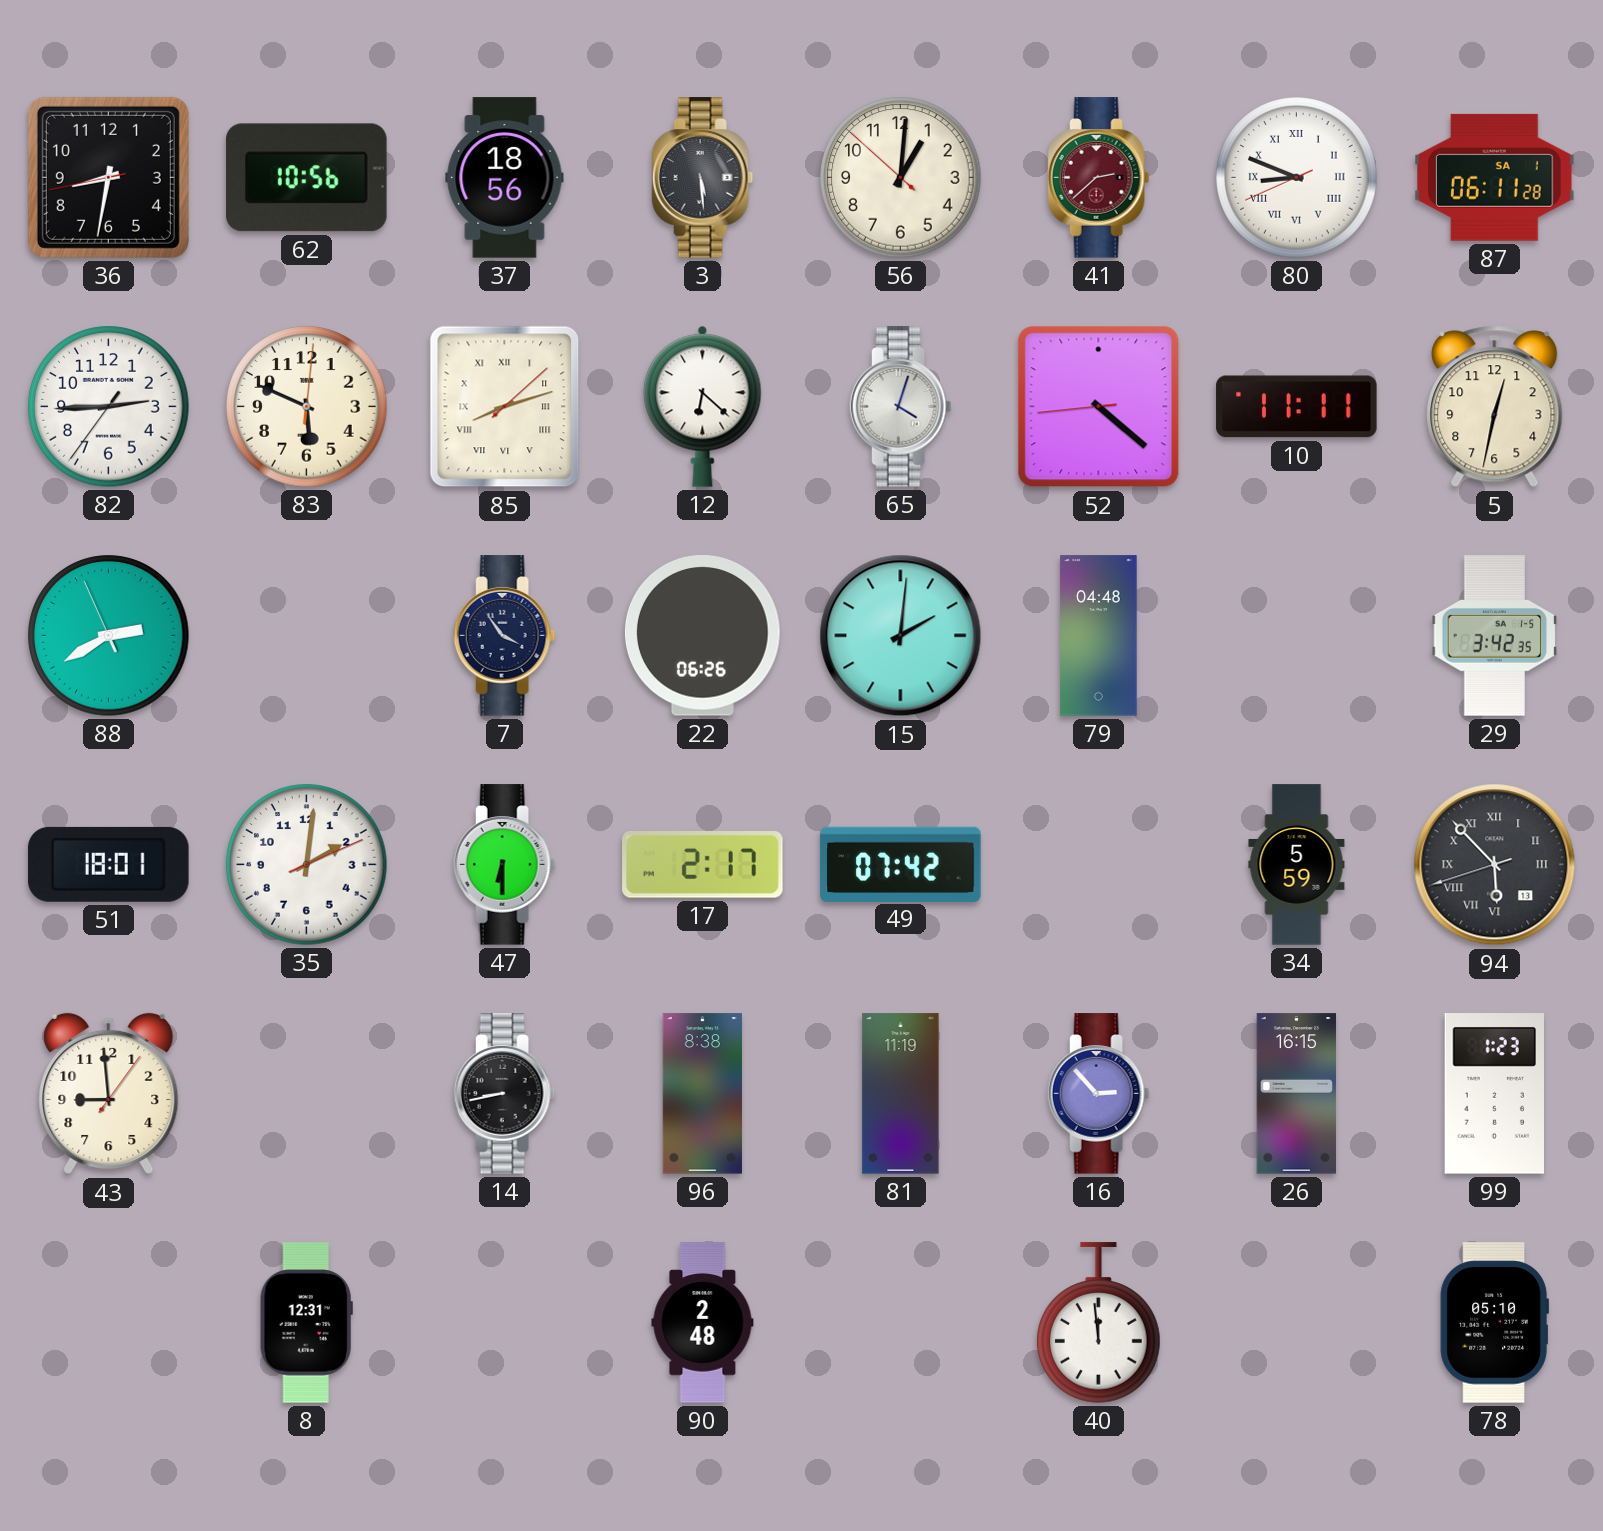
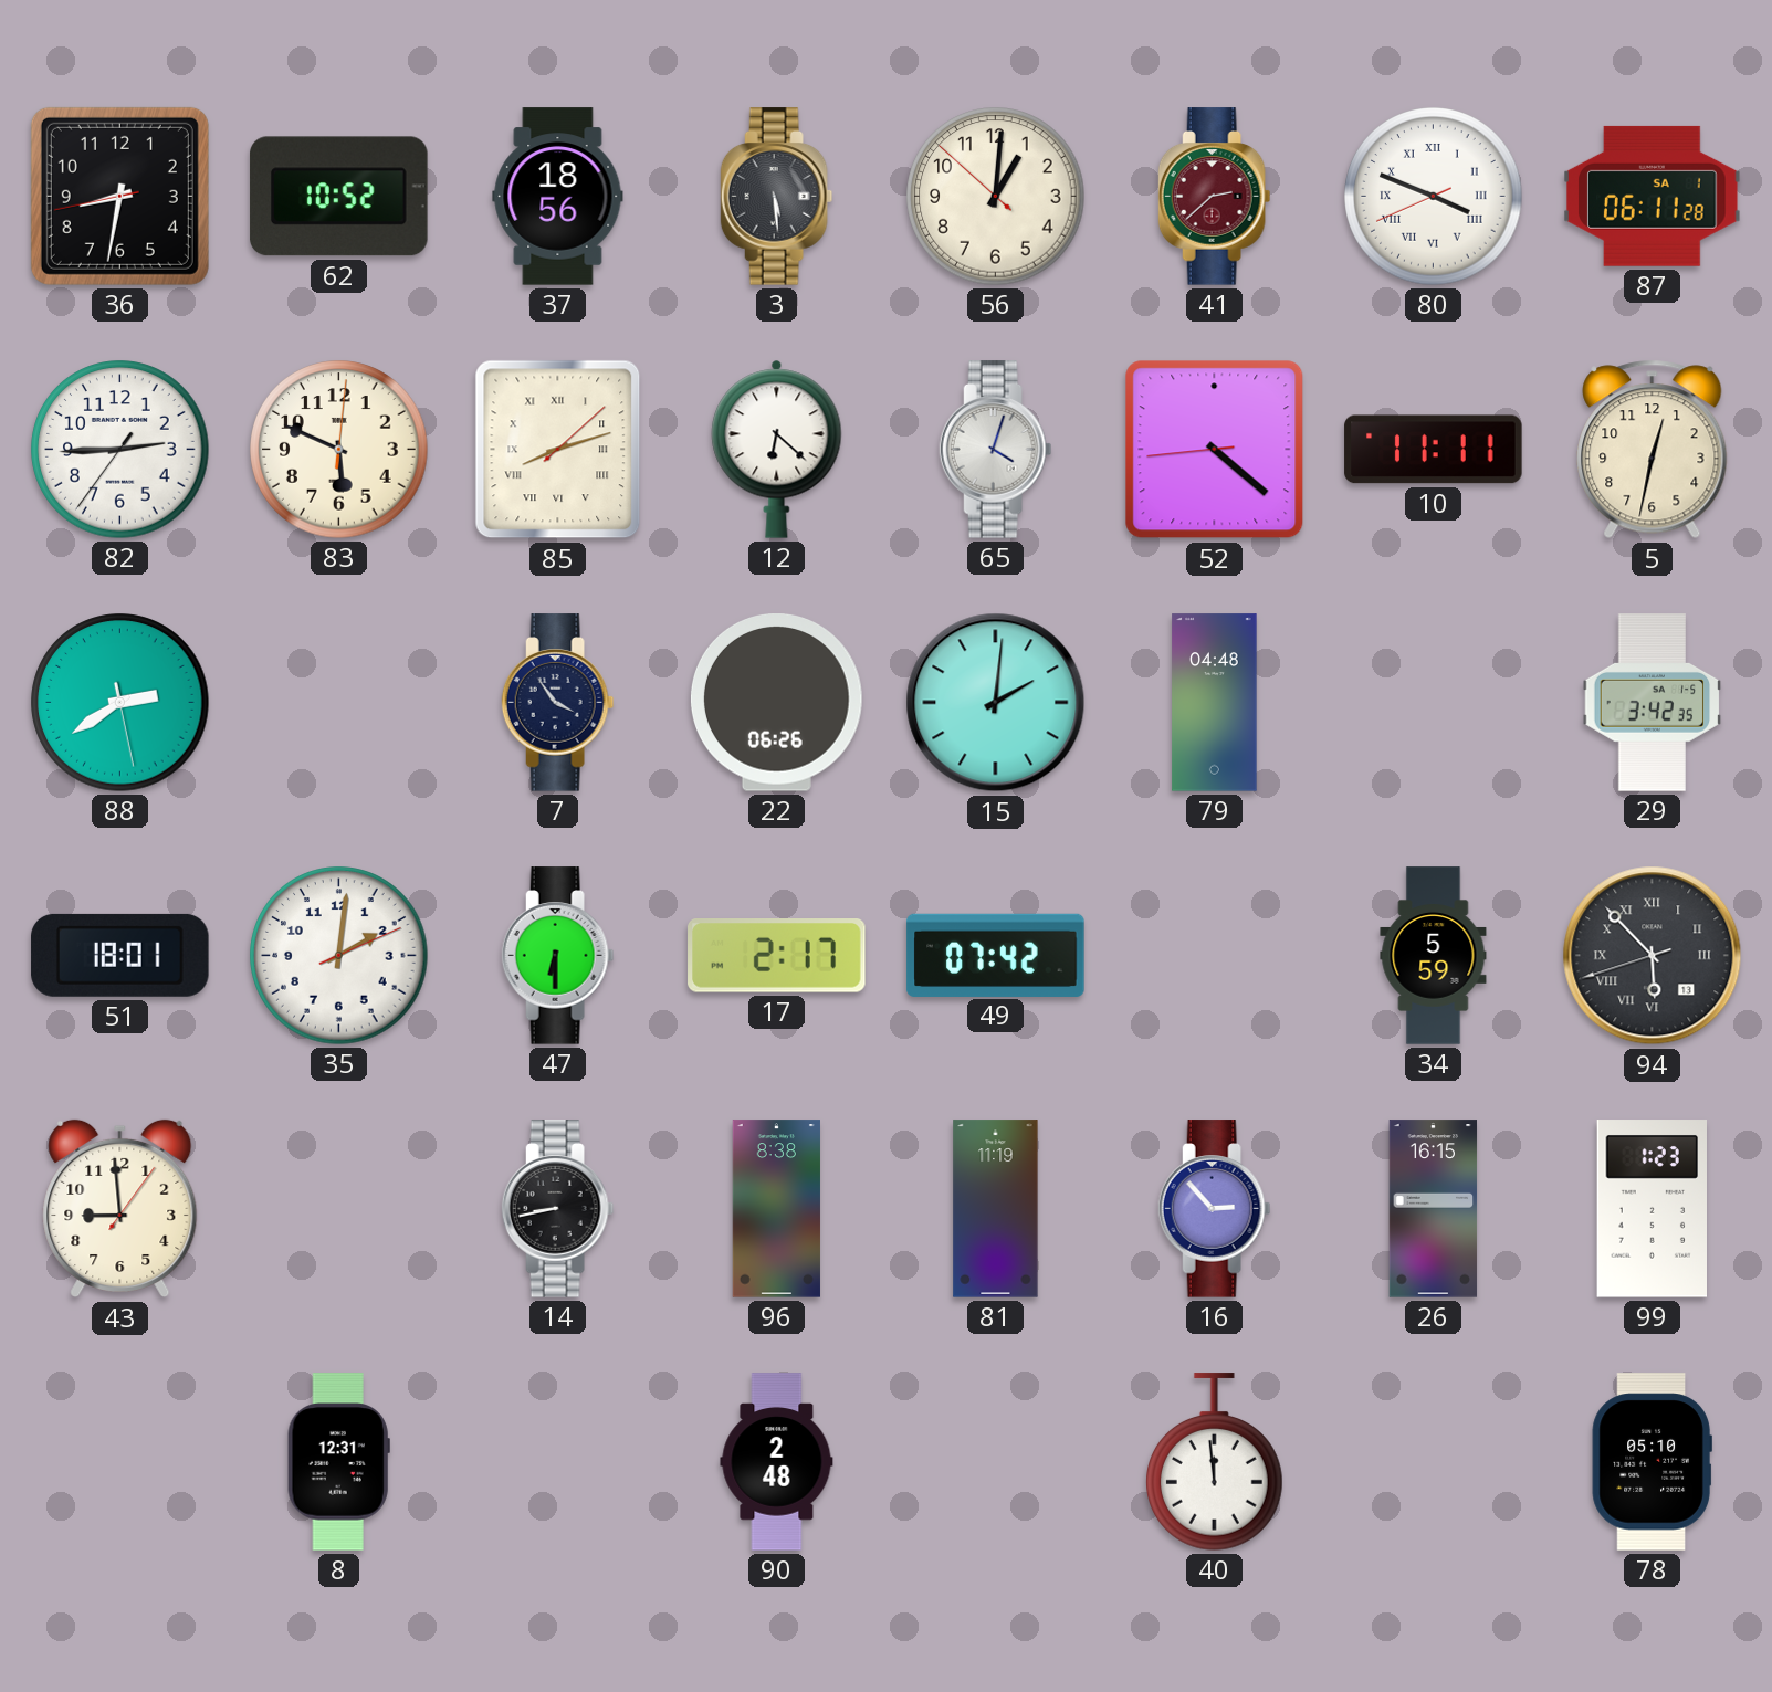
62: 10:56 -> 10:52
80: 8:48 -> 3:48
88: 2:39:56 -> 2:39:28
